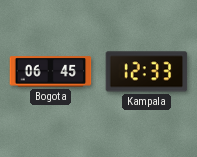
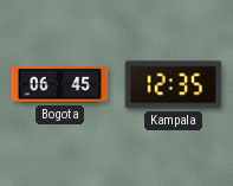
Kampala: 12:33 -> 12:35
